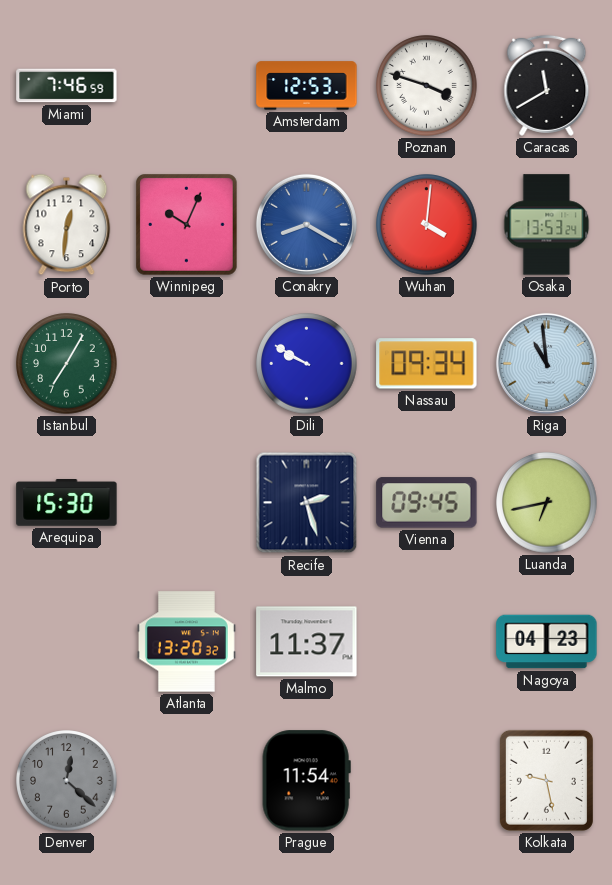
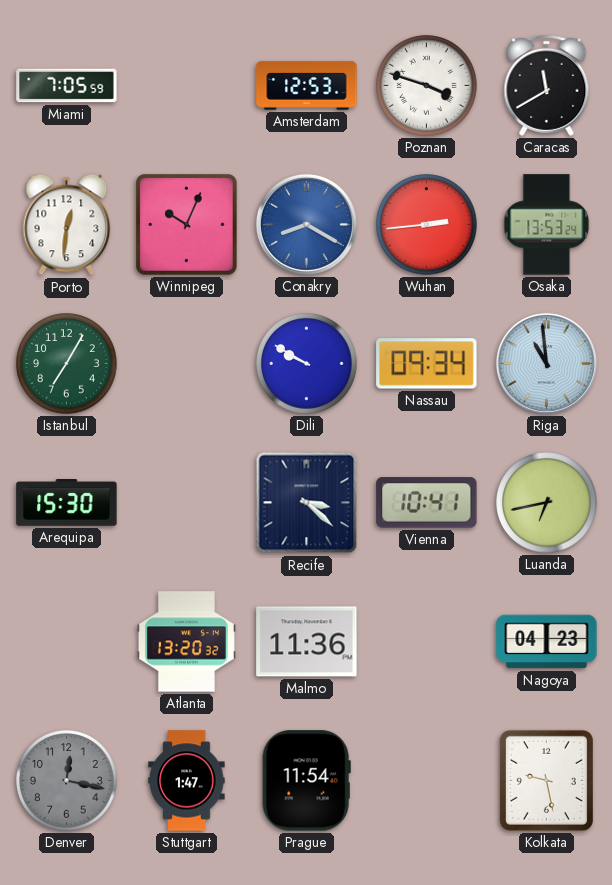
Miami: 7:46 -> 7:05
Wuhan: 4:01 -> 2:44
Recife: 2:27 -> 3:22
Vienna: 09:45 -> 10:41
Malmo: 11:37 -> 11:36
Denver: 12:22 -> 12:17
Stuttgart: none -> 1:47
